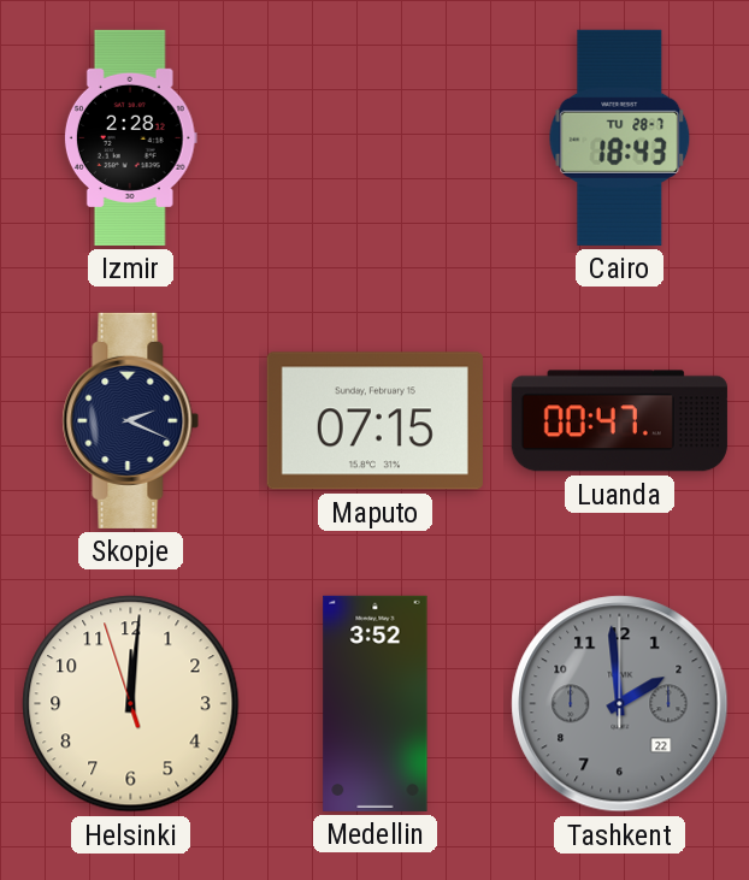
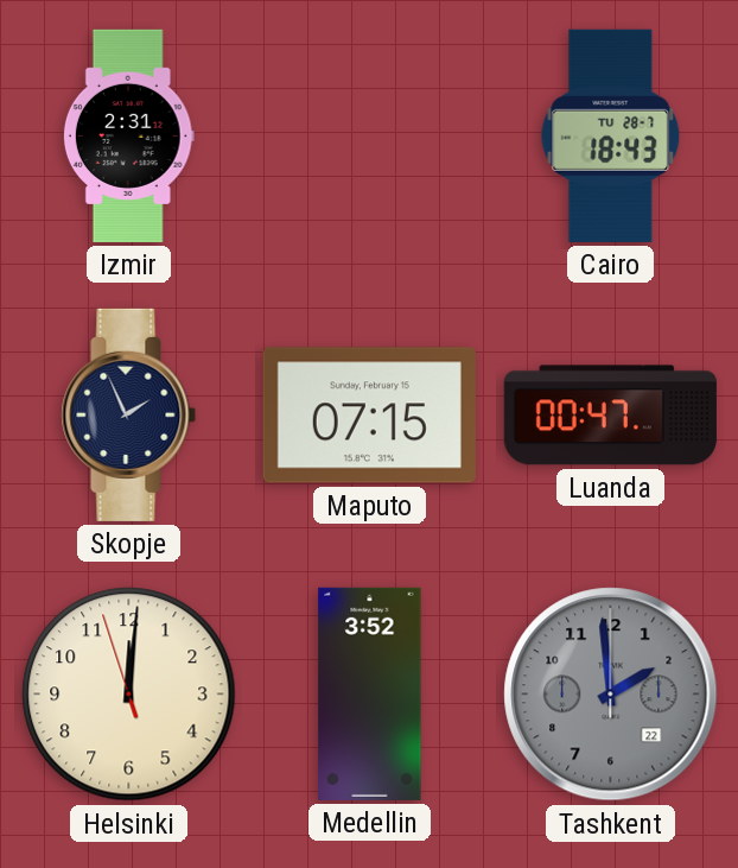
Izmir: 2:28 -> 2:31
Skopje: 2:19 -> 1:56
